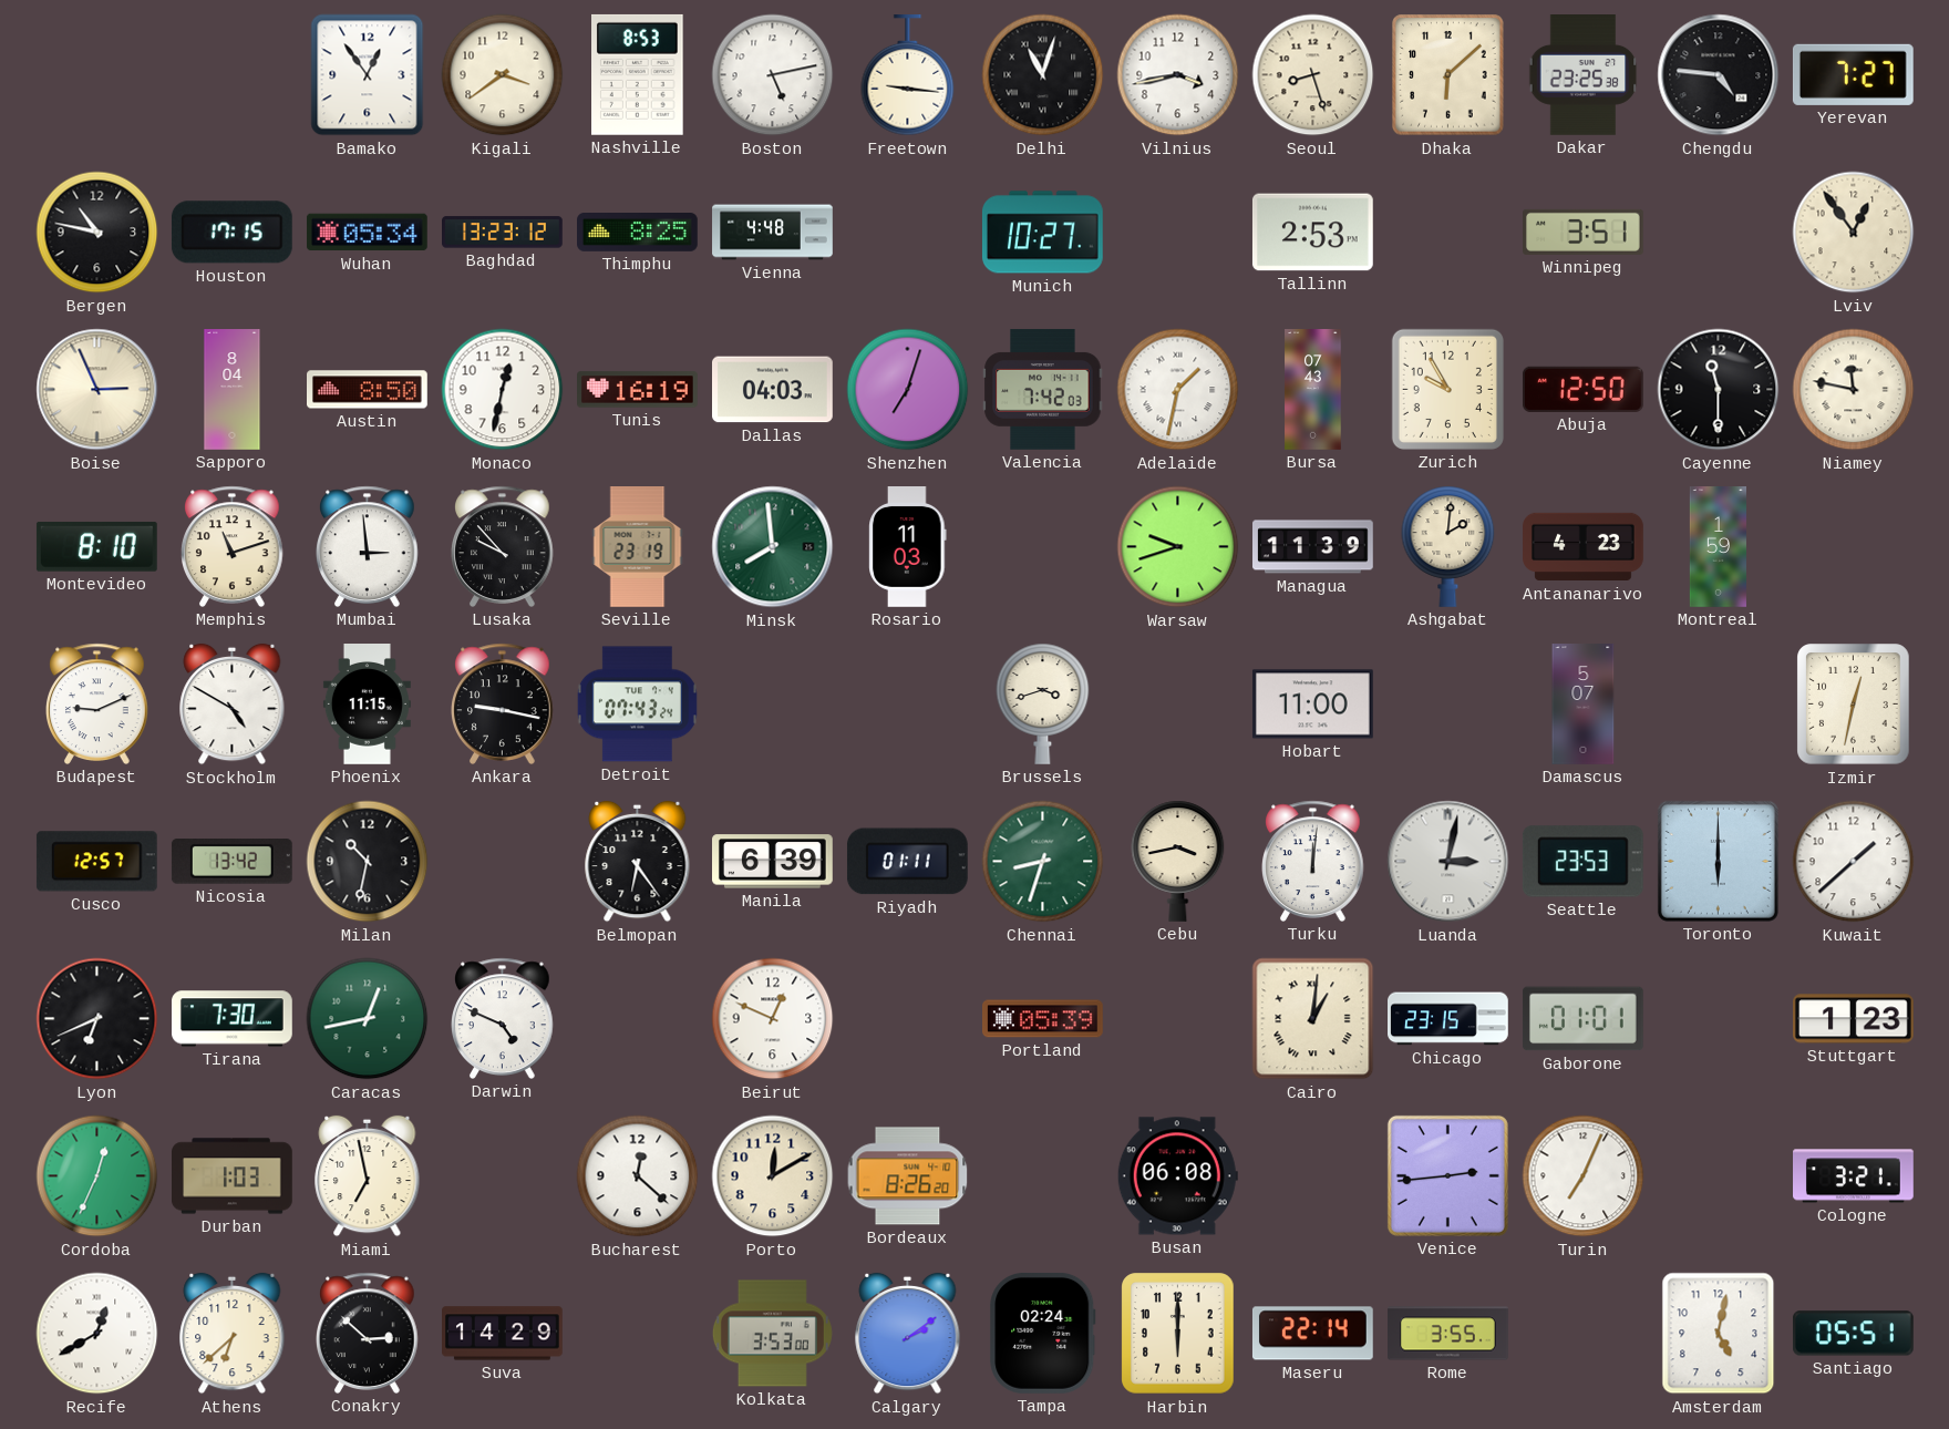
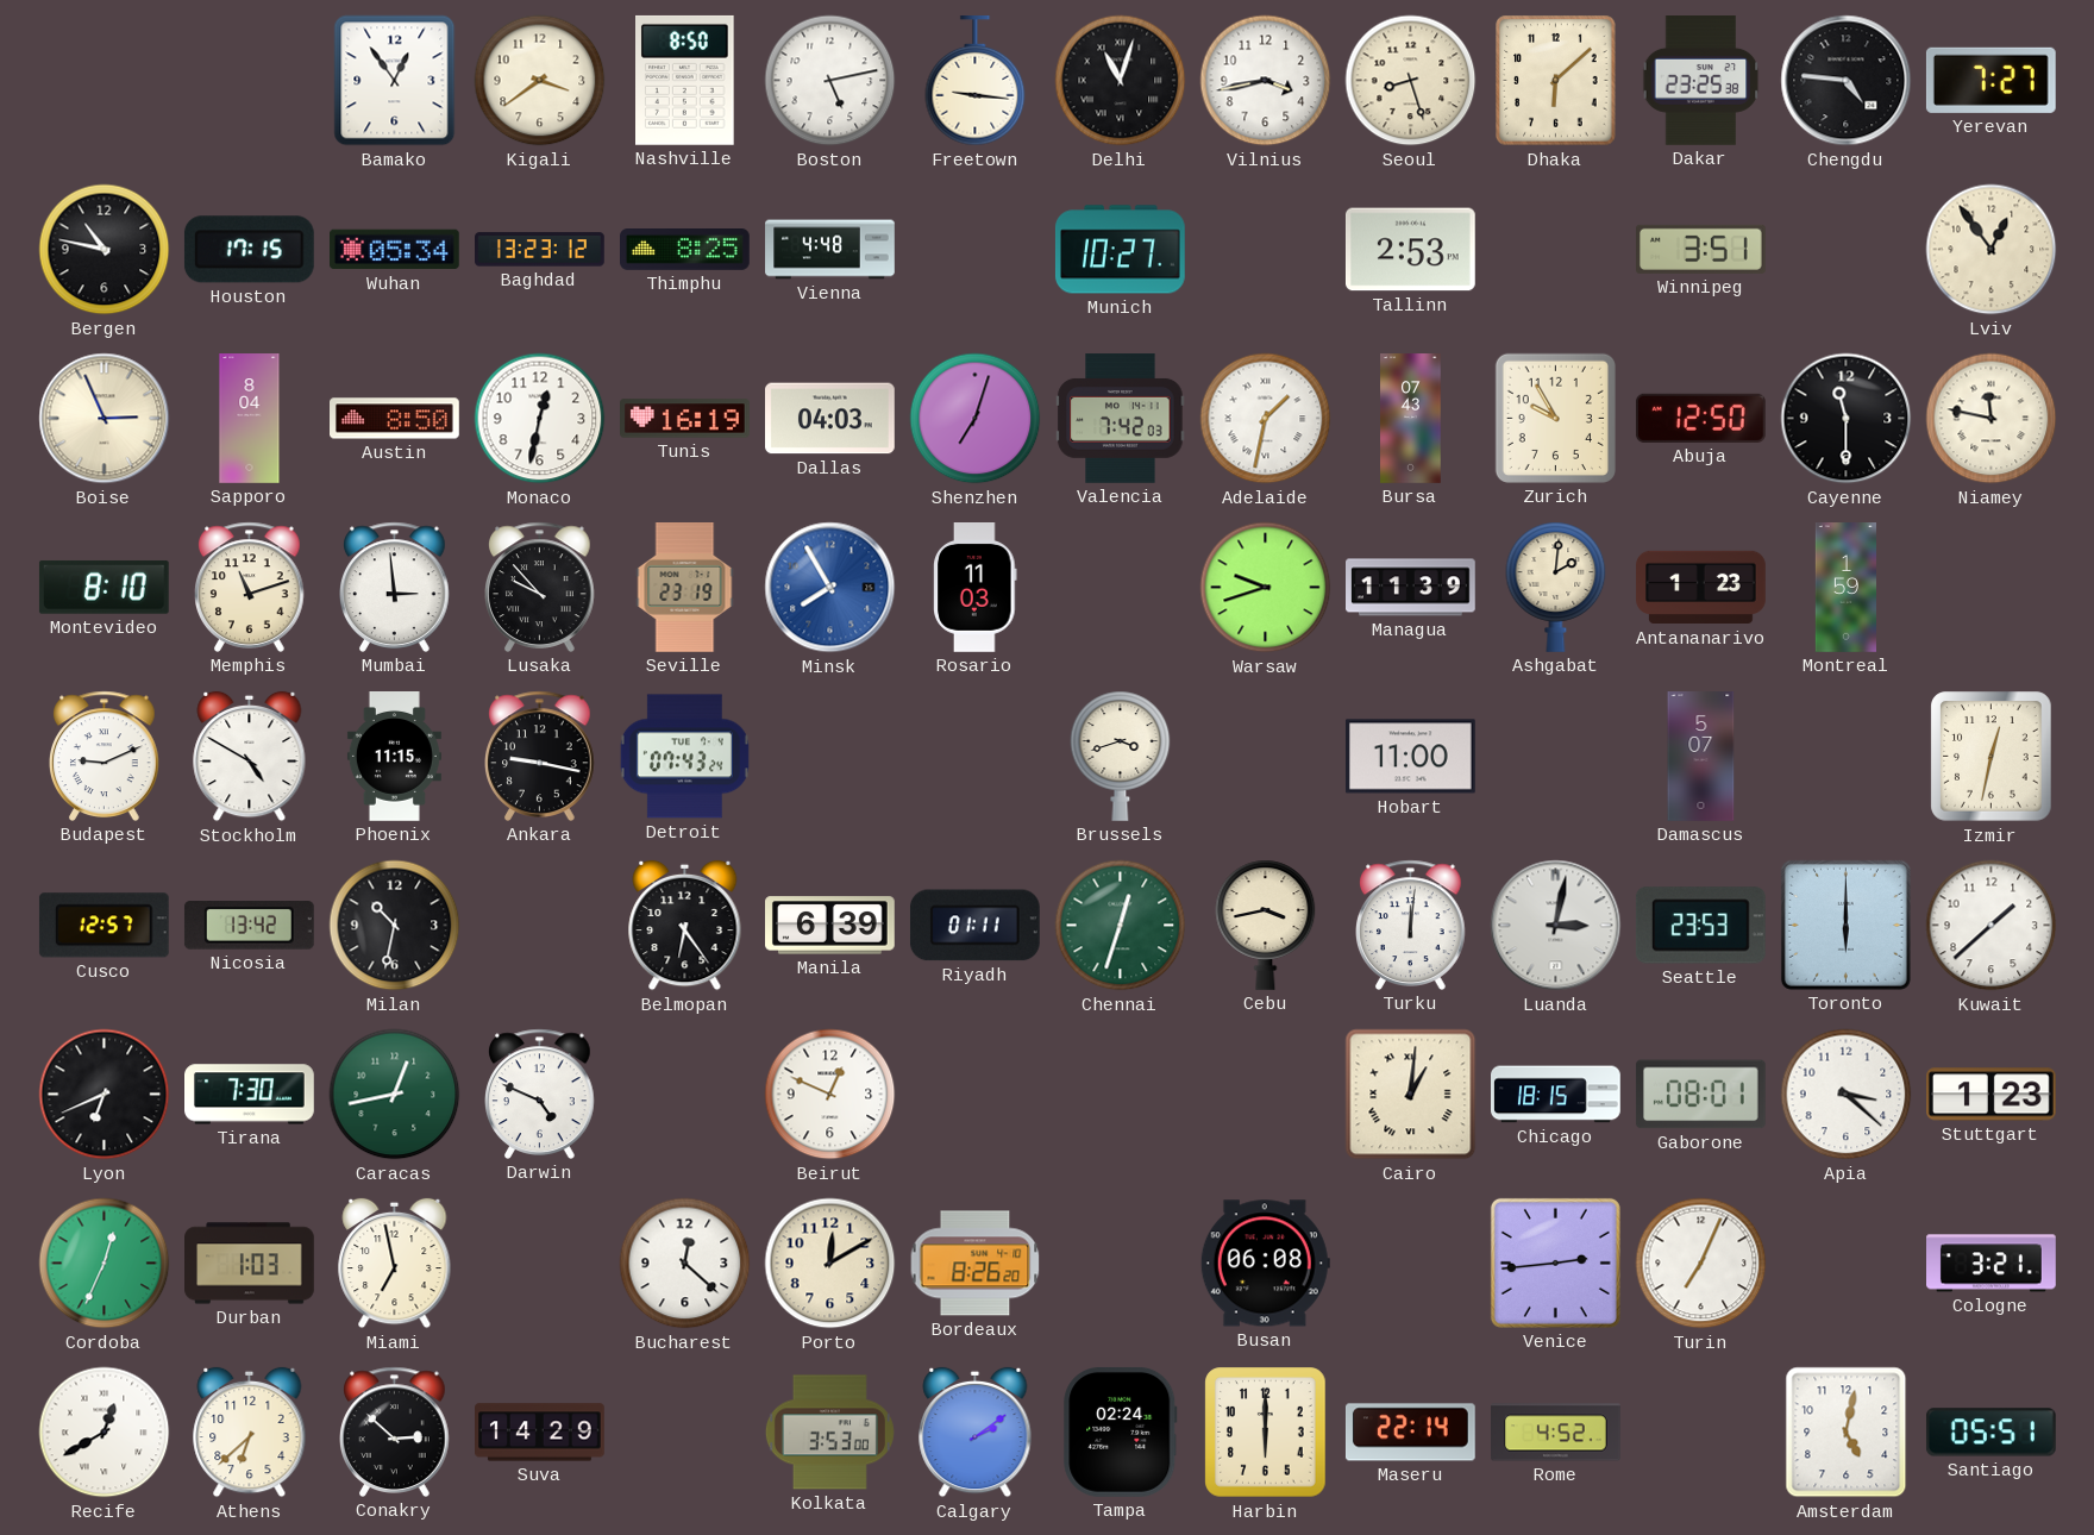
Nashville: 8:53 -> 8:50
Minsk: 7:59 -> 7:55
Minsk dial: green -> blue
Antananarivo: 4:23 -> 1:23
Chennai: 8:33 -> 12:33
Portland: 05:39 -> none
Chicago: 23:15 -> 18:15
Gaborone: 01:01 -> 08:01
Apia: none -> 3:22
Rome: 3:55 -> 4:52
